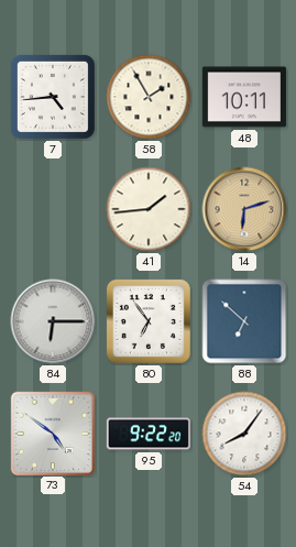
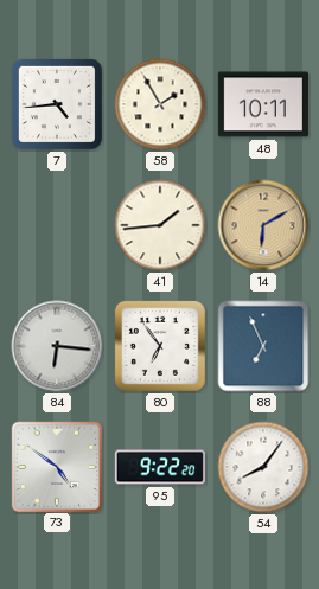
14: 6:12 -> 6:10
84: 6:15 -> 6:16
88: 6:52 -> 6:56
